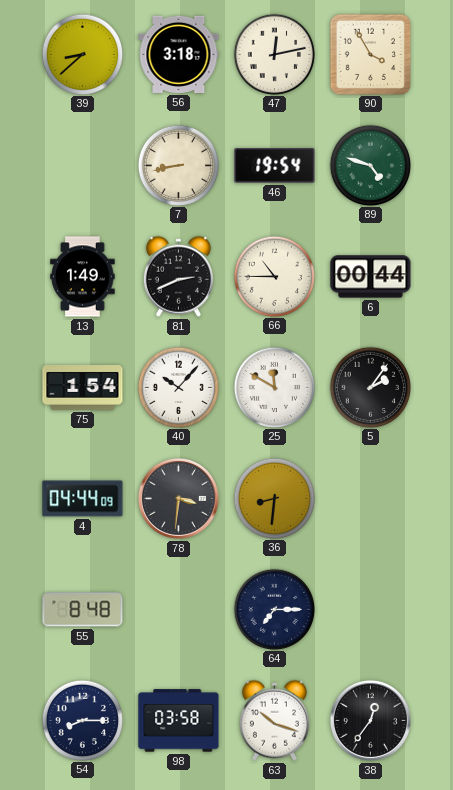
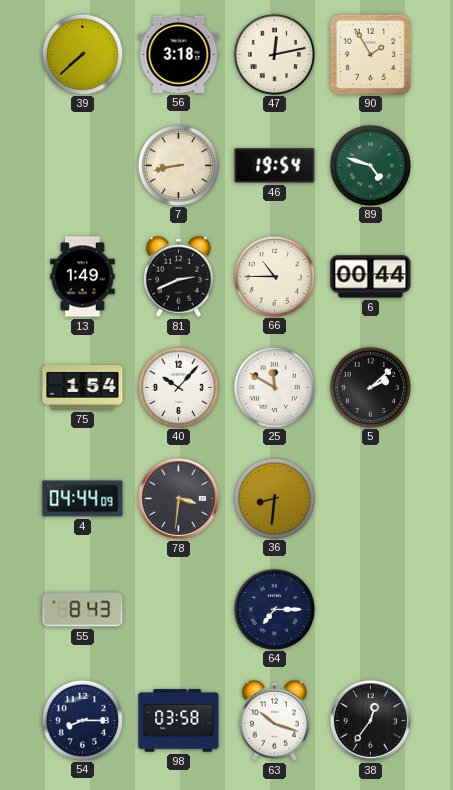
39: 8:38 -> 7:38
90: 3:55 -> 1:55
5: 2:06 -> 2:08
55: 8:48 -> 8:43
